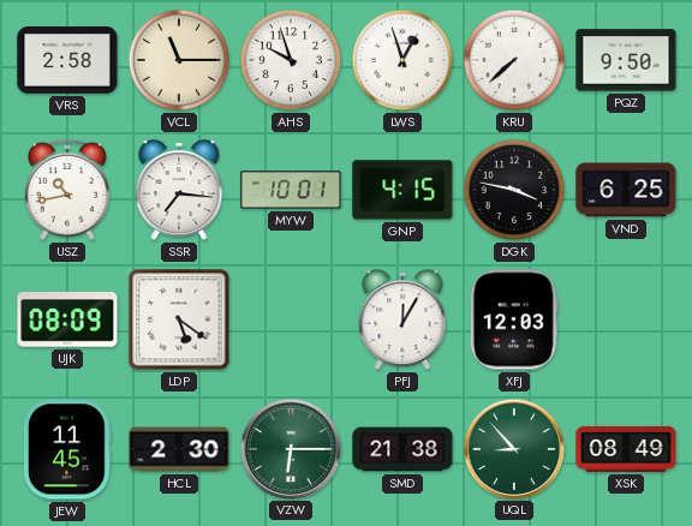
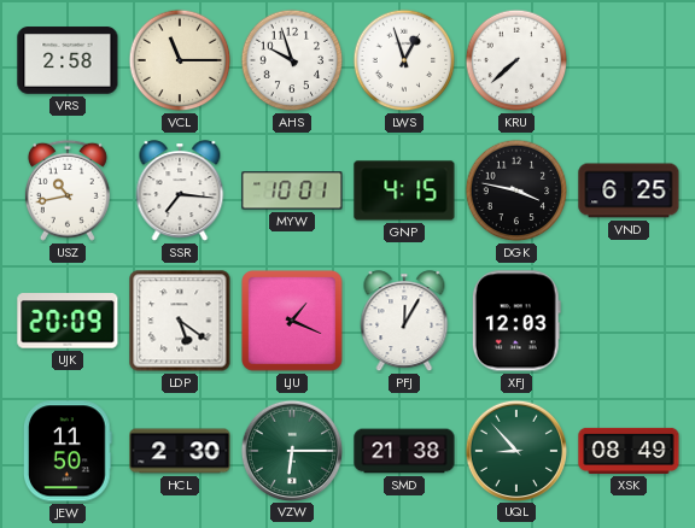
PQZ: 9:50 -> none
UJK: 08:09 -> 20:09
LJU: none -> 1:19
JEW: 11:45 -> 11:50
